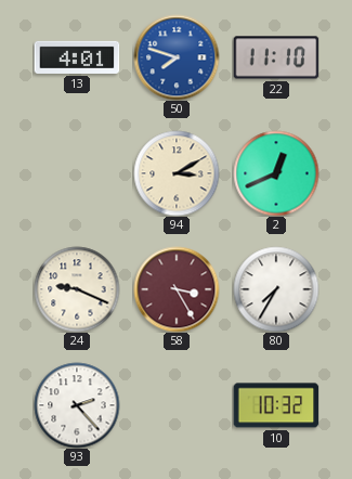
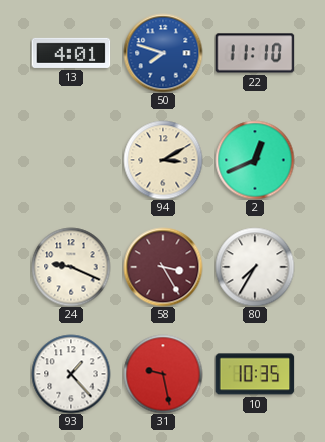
93: 2:23 -> 1:23
31: none -> 9:28
10: 10:32 -> 10:35
